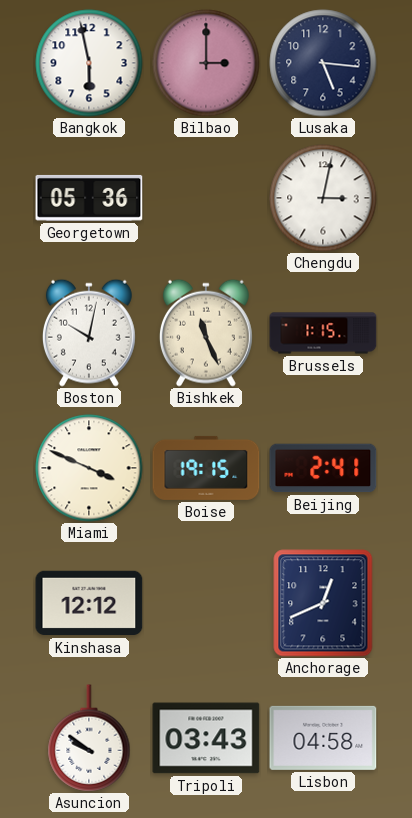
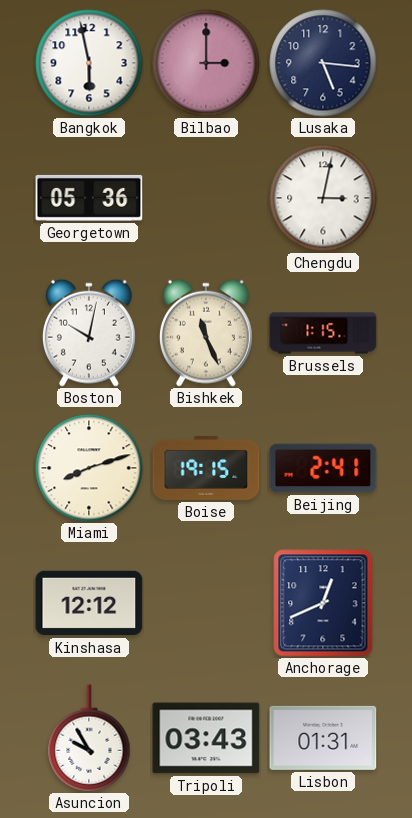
Miami: 3:49 -> 8:12
Asuncion: 9:51 -> 9:55
Lisbon: 04:58 -> 01:31
